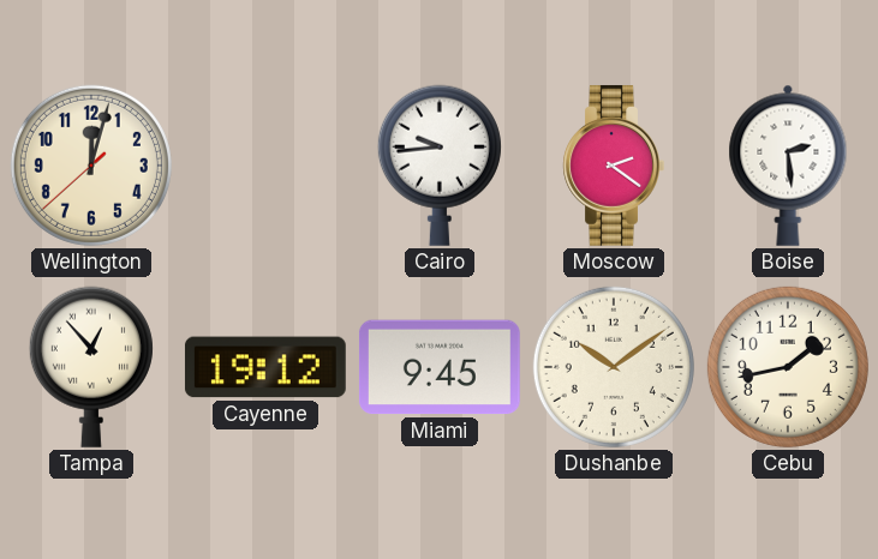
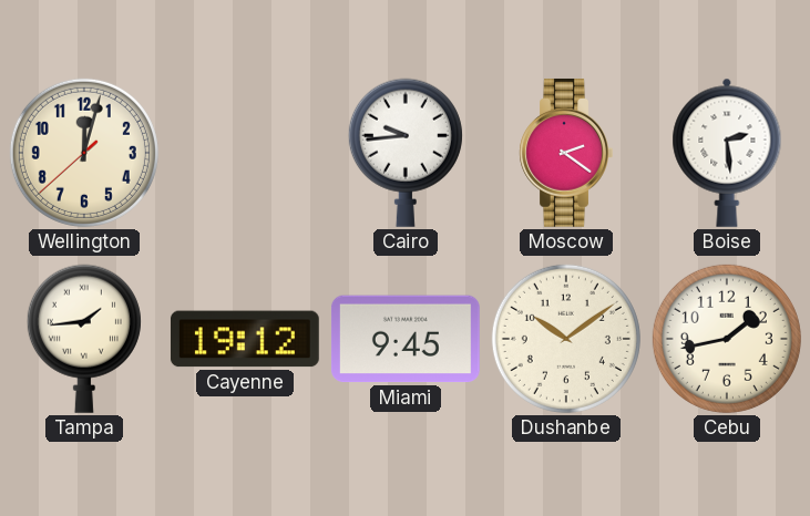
Tampa: 12:53 -> 1:44
